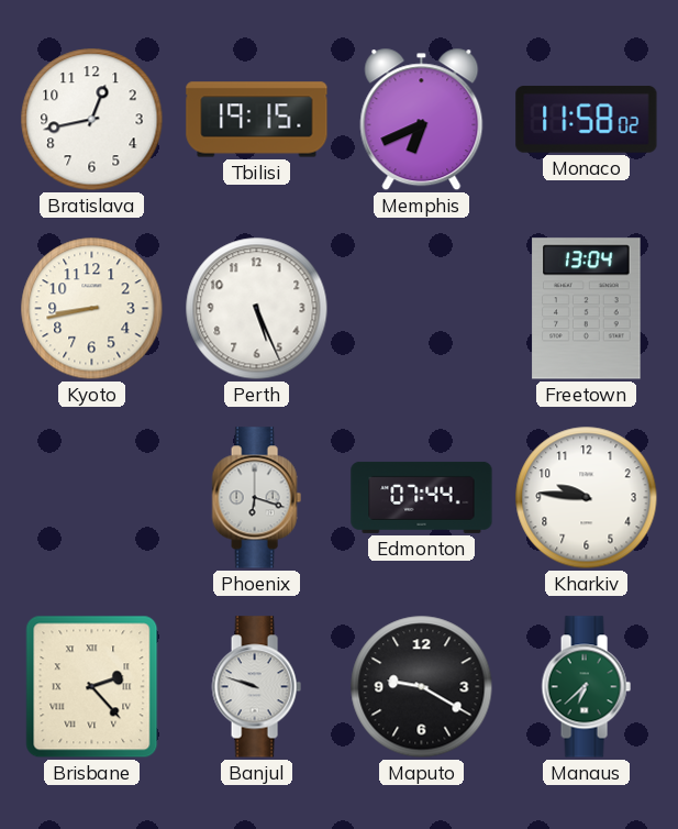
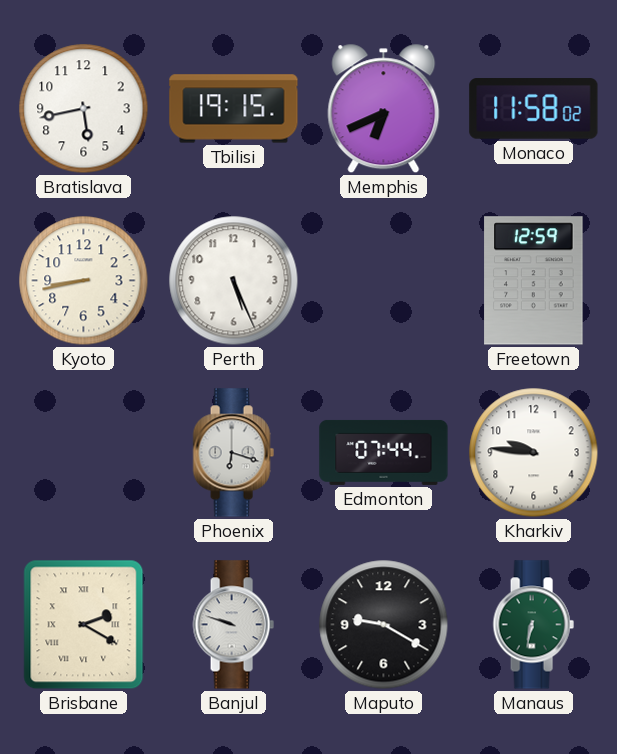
Bratislava: 12:43 -> 5:43
Freetown: 13:04 -> 12:59
Brisbane: 2:23 -> 2:20
Manaus: 6:38 -> 6:32
